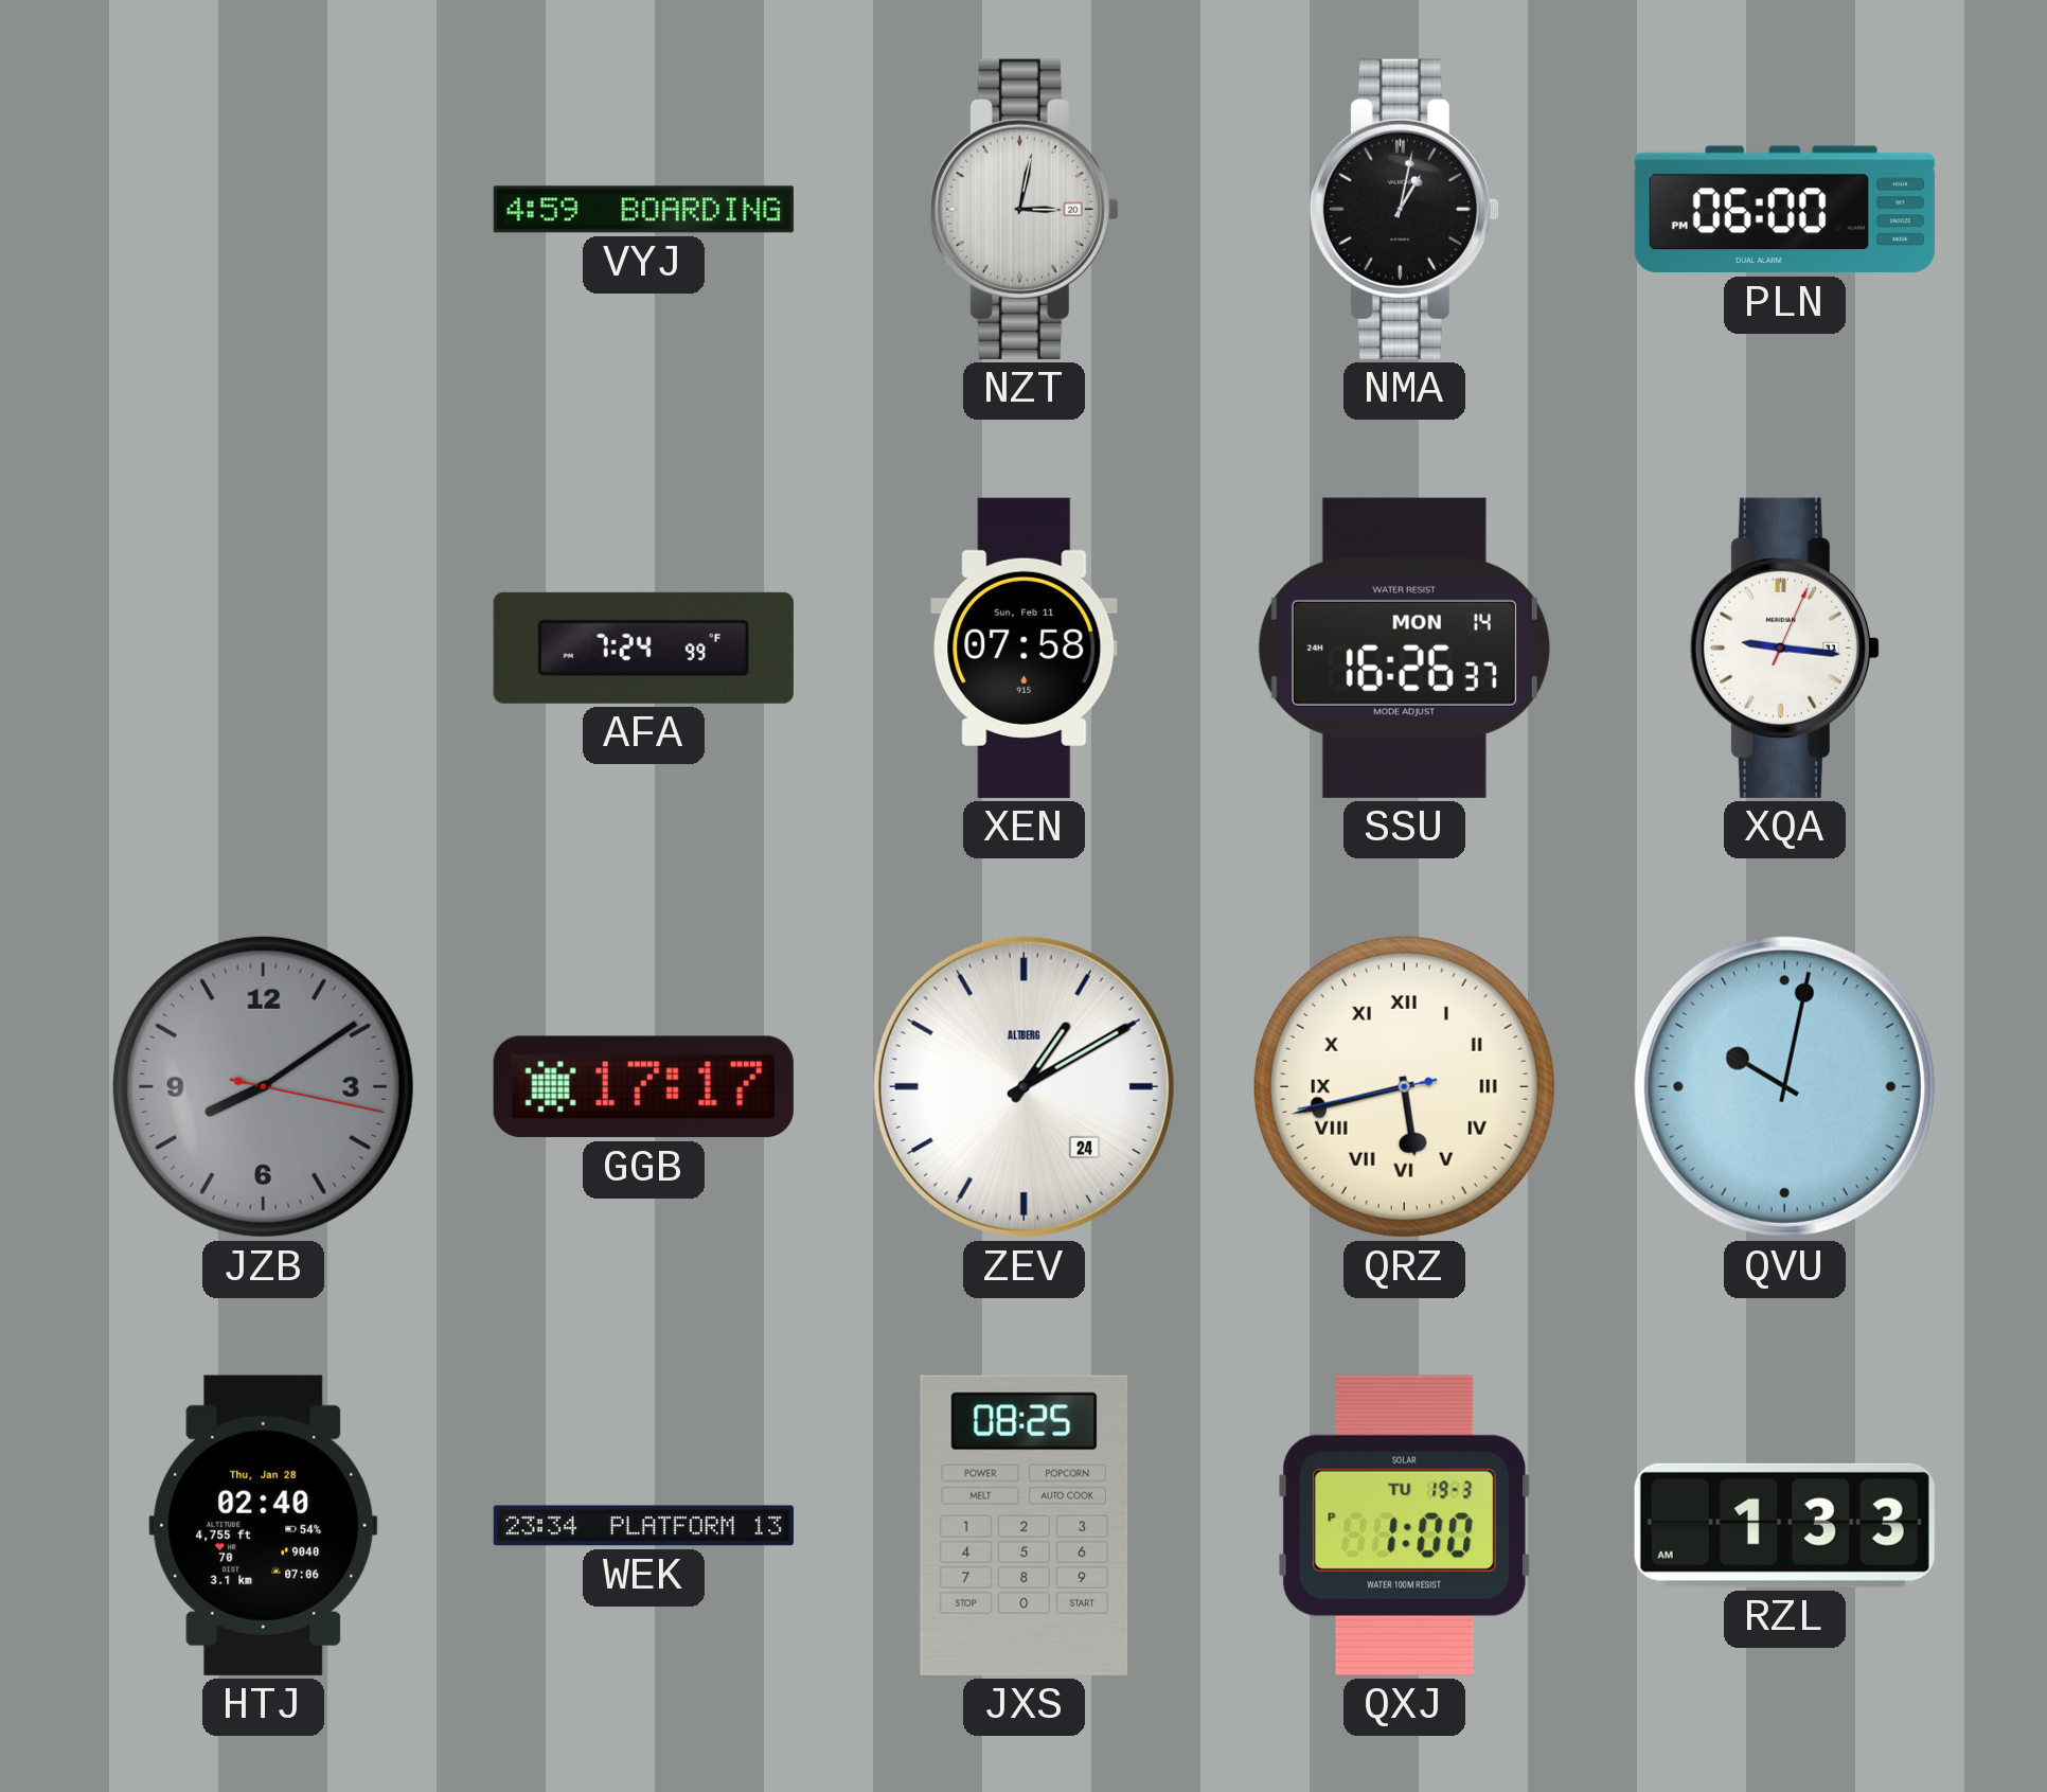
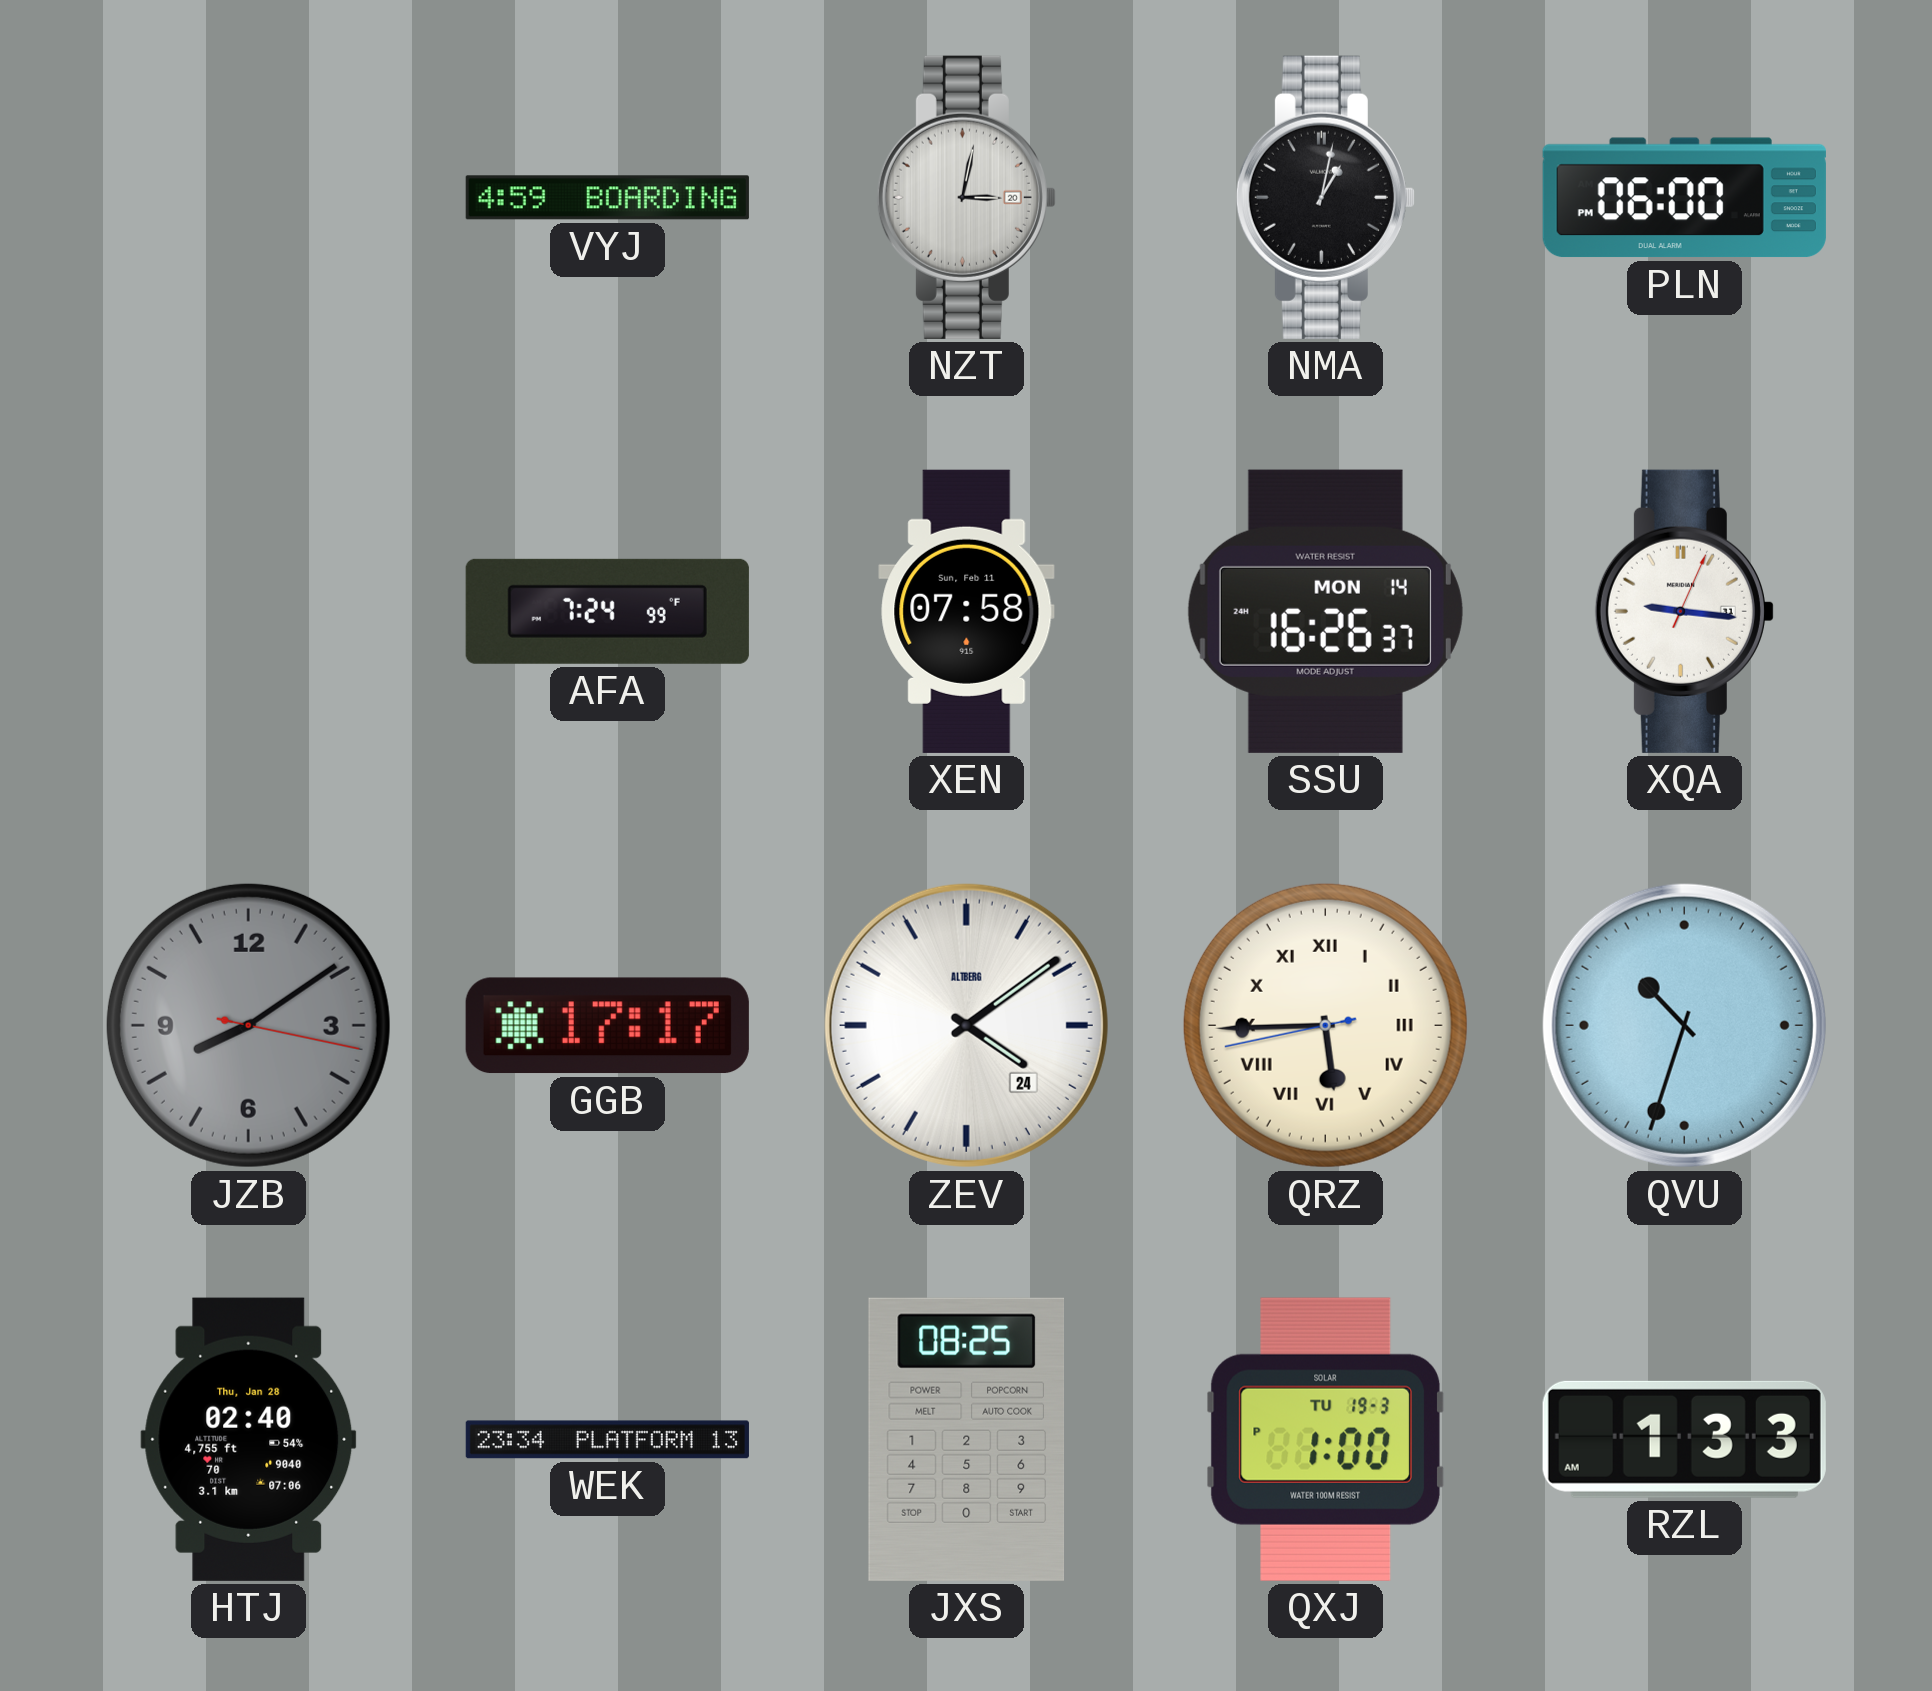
ZEV: 1:10 -> 4:09
QRZ: 5:42 -> 5:44
QVU: 10:02 -> 10:33
